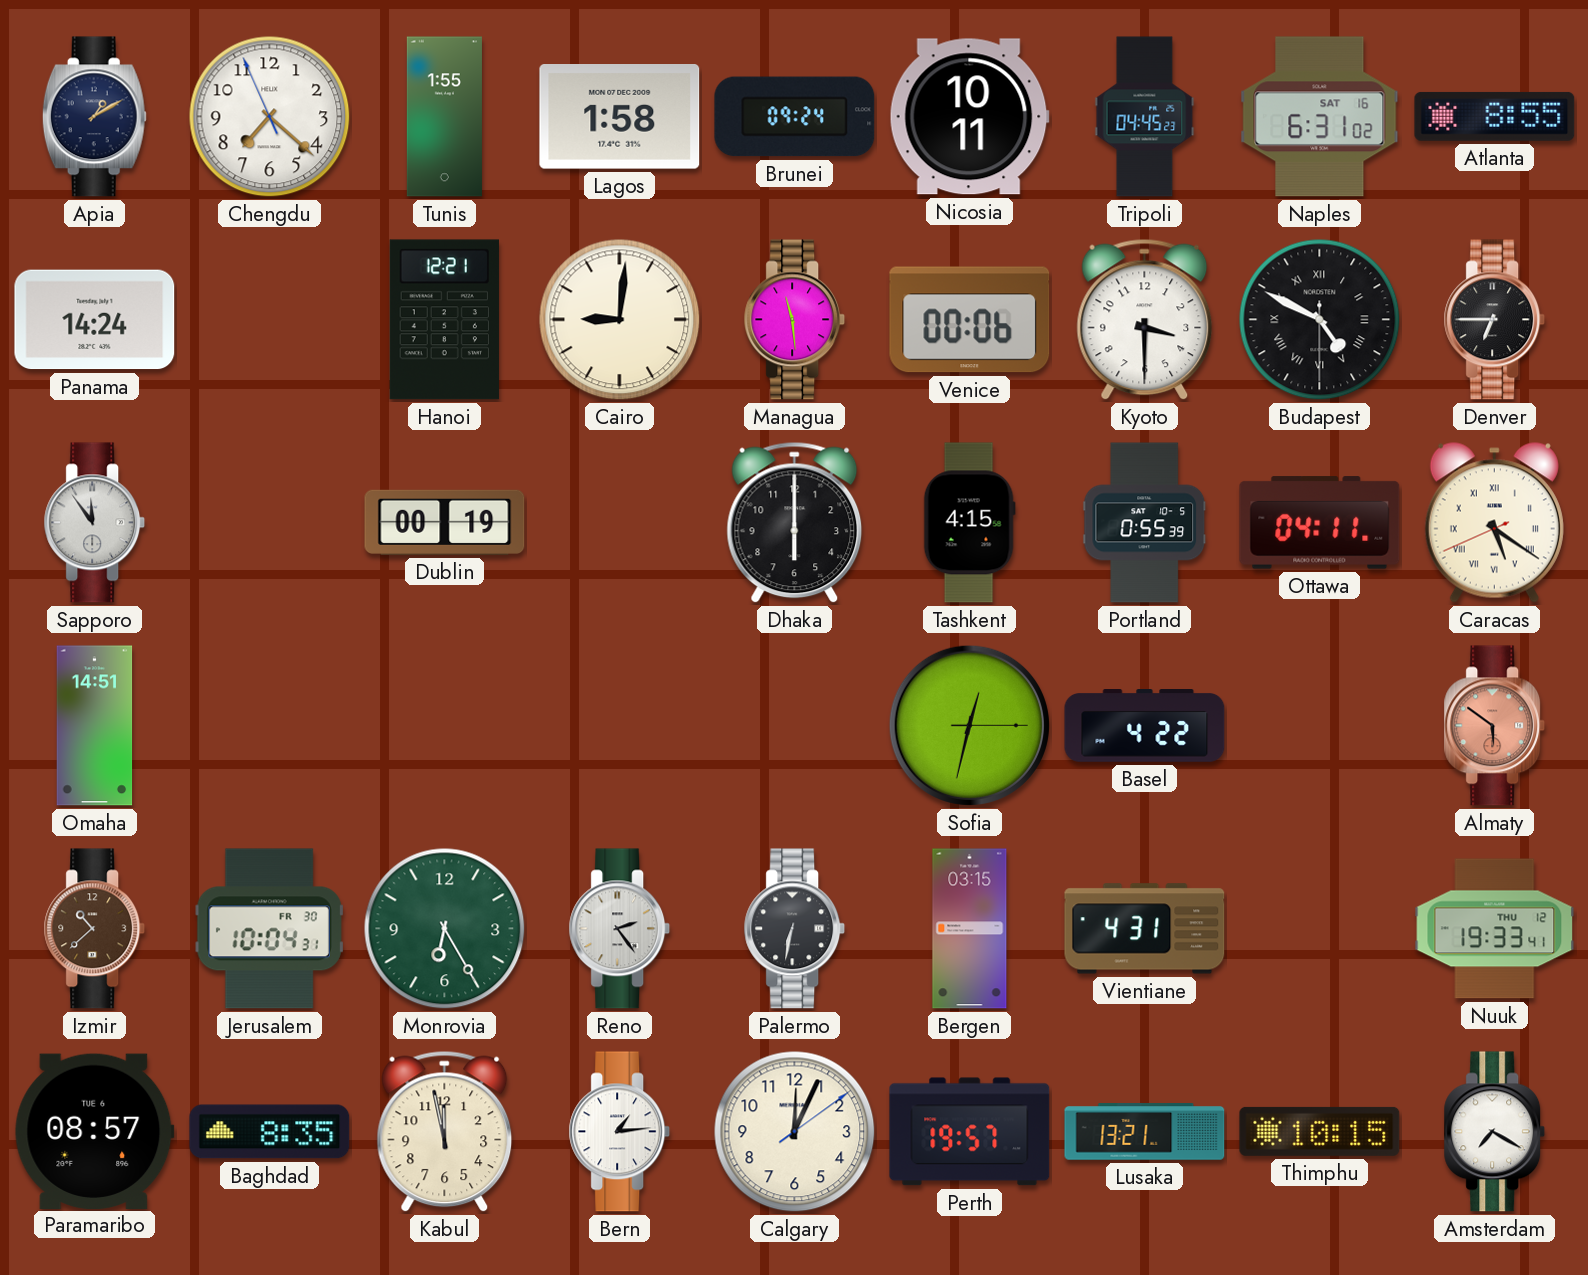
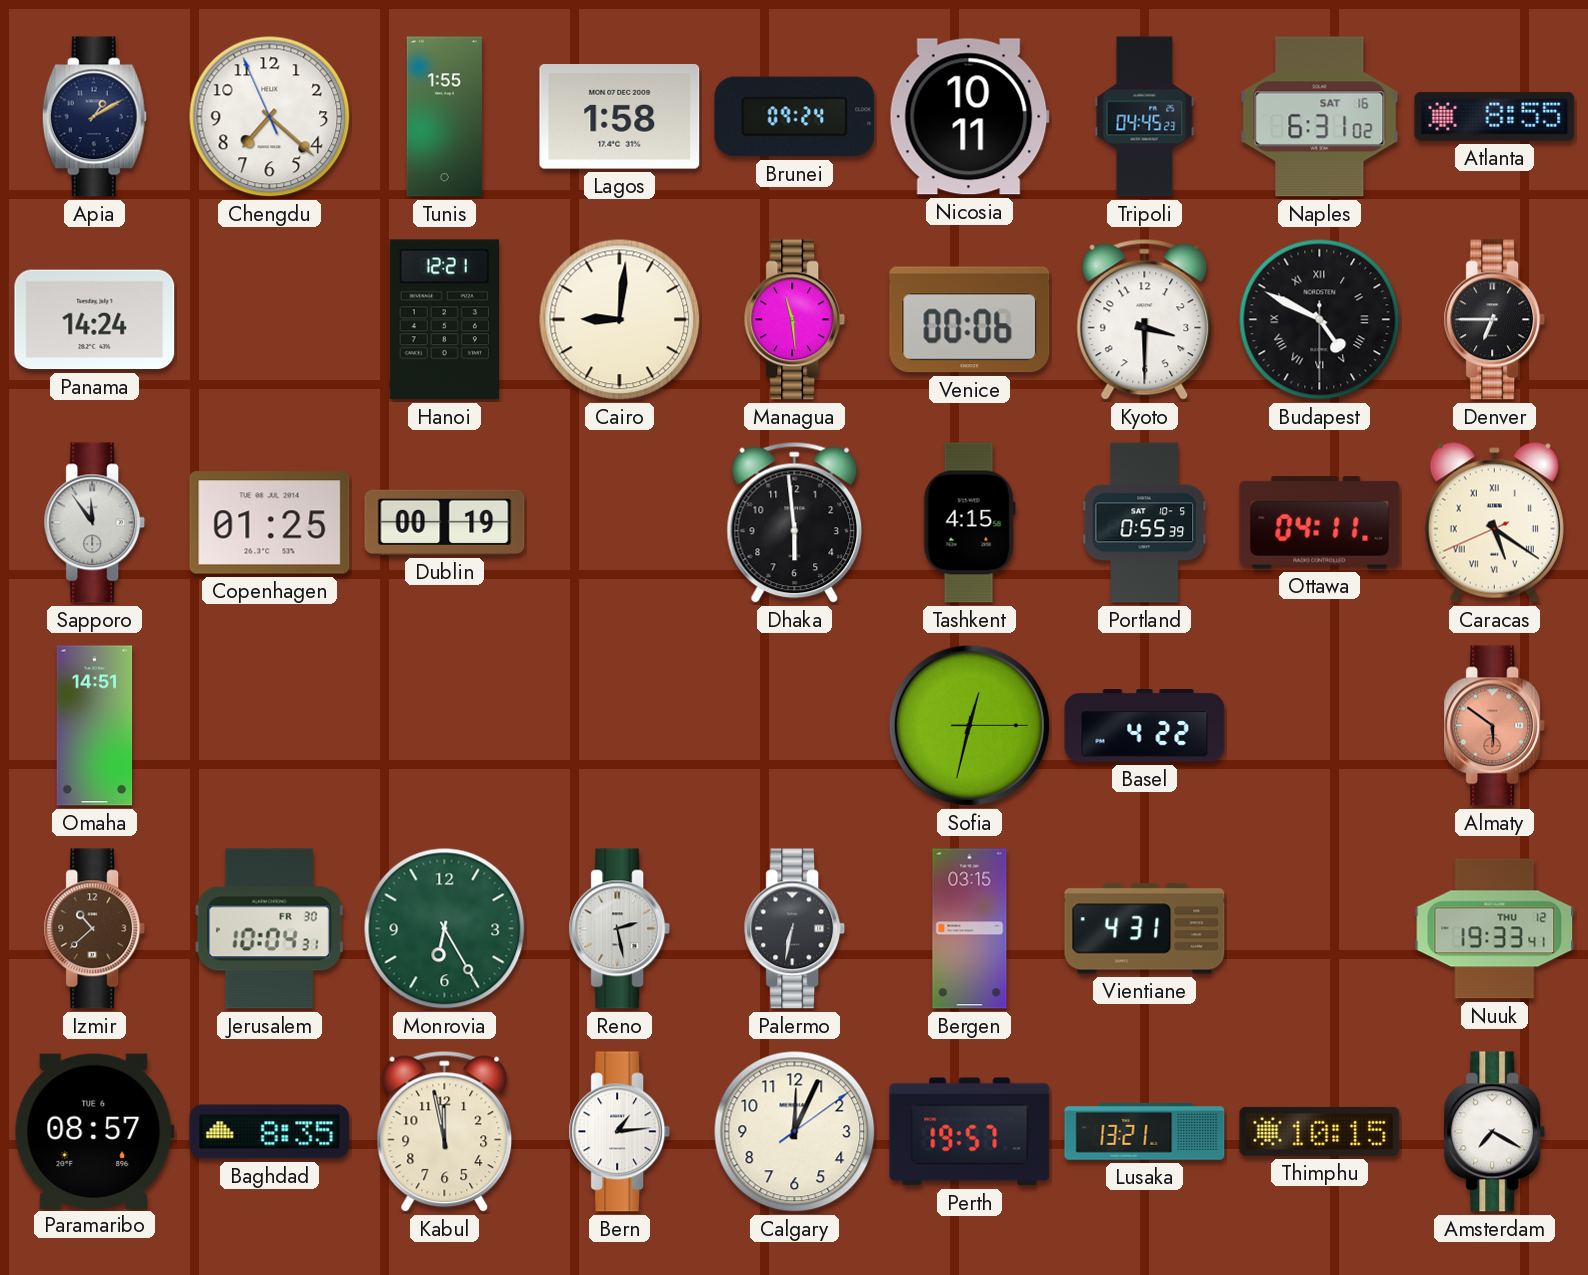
Copenhagen: none -> 01:25
Dhaka: 6:00 -> 5:59
Reno: 2:24 -> 2:28
